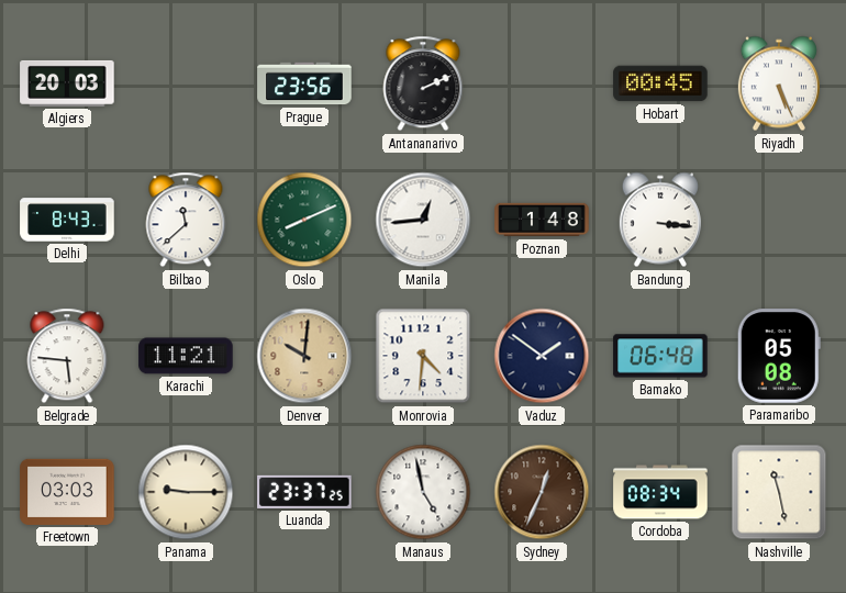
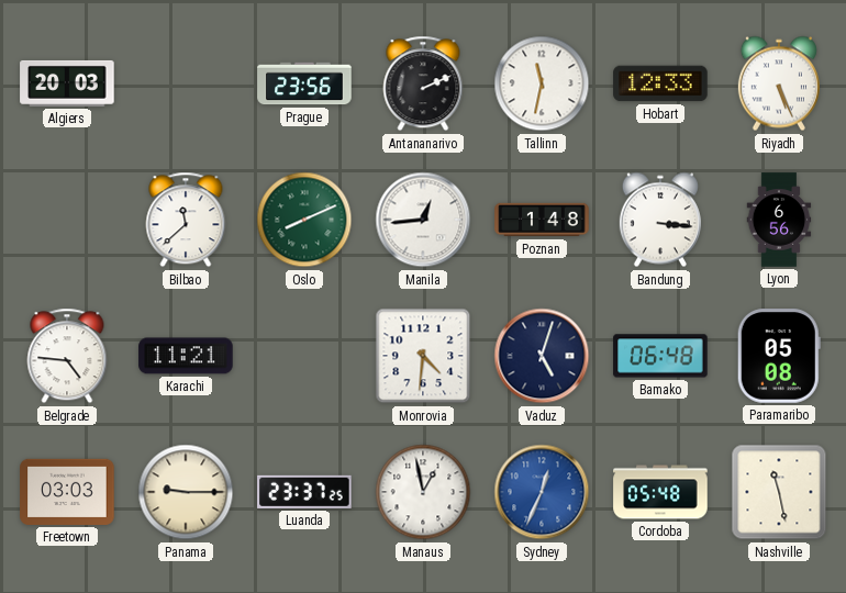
Tallinn: none -> 11:32
Hobart: 00:45 -> 12:33
Delhi: 8:43 -> none
Lyon: none -> 6:56
Belgrade: 5:46 -> 4:46
Denver: 10:01 -> none
Vaduz: 1:51 -> 5:03
Manaus: 4:58 -> 12:58
Sydney dial: brown -> blue
Cordoba: 08:34 -> 05:48
